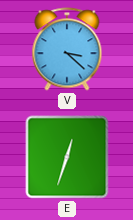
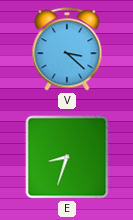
E: 12:33 -> 8:33
